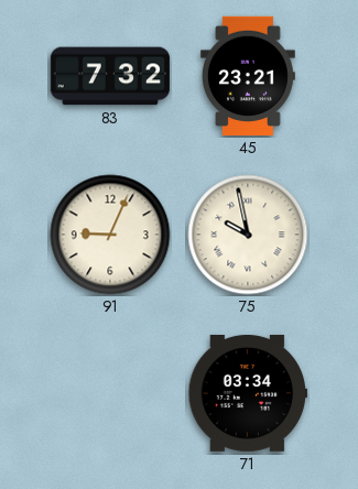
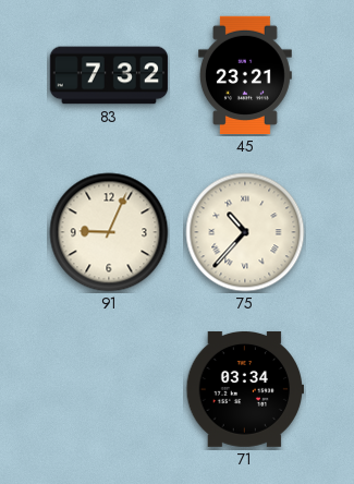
75: 9:58 -> 10:37
